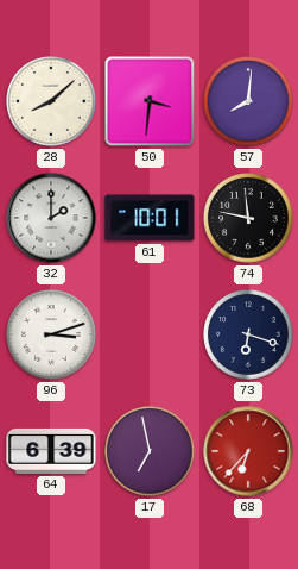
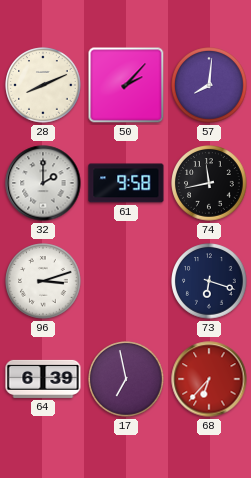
28: 8:08 -> 8:11
50: 3:31 -> 2:07
61: 10:01 -> 9:58
74: 11:47 -> 11:43
